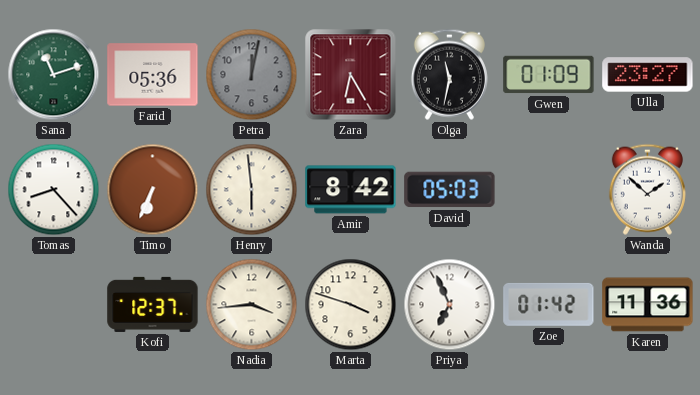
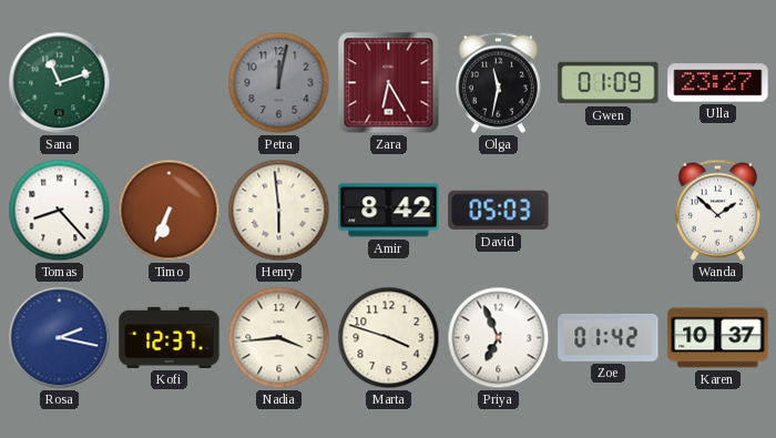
Farid: 05:36 -> none
Rosa: none -> 2:17
Karen: 11:36 -> 10:37
